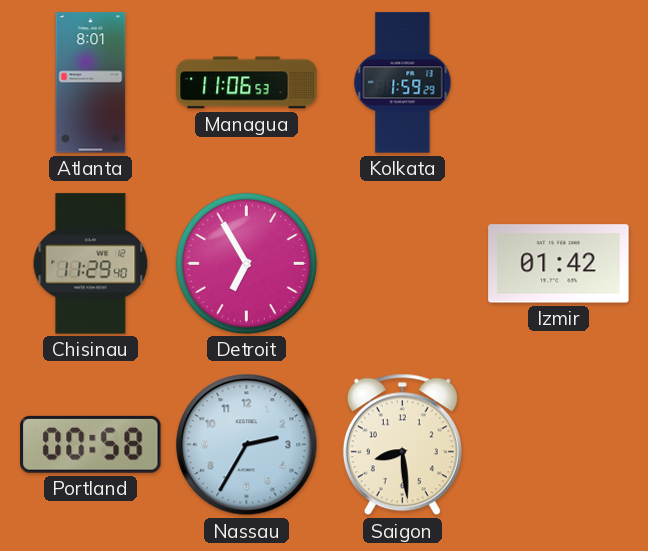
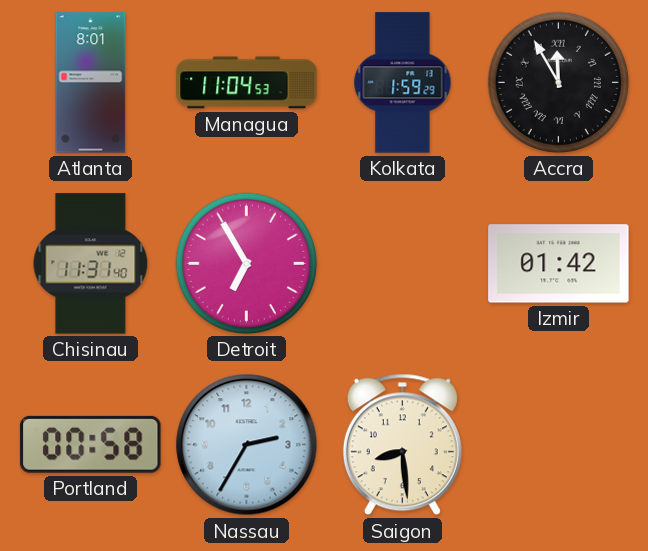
Managua: 11:06 -> 11:04
Accra: none -> 11:55
Chisinau: 11:29 -> 11:31
